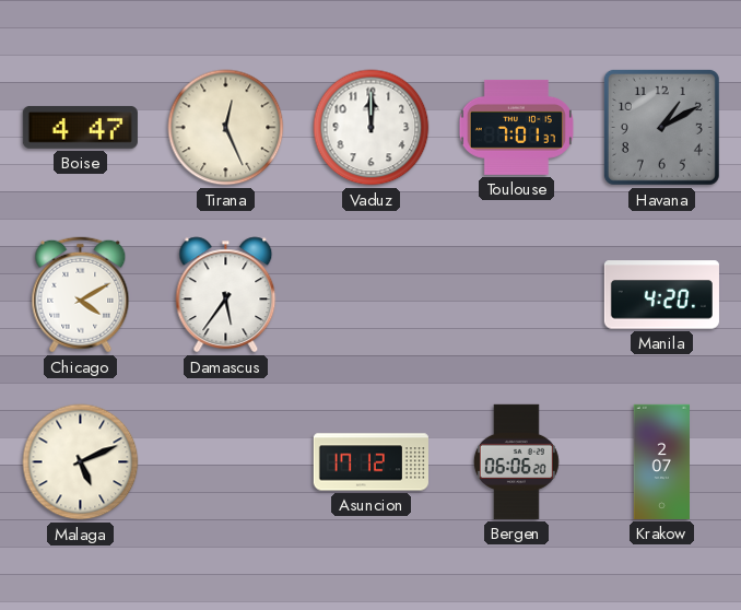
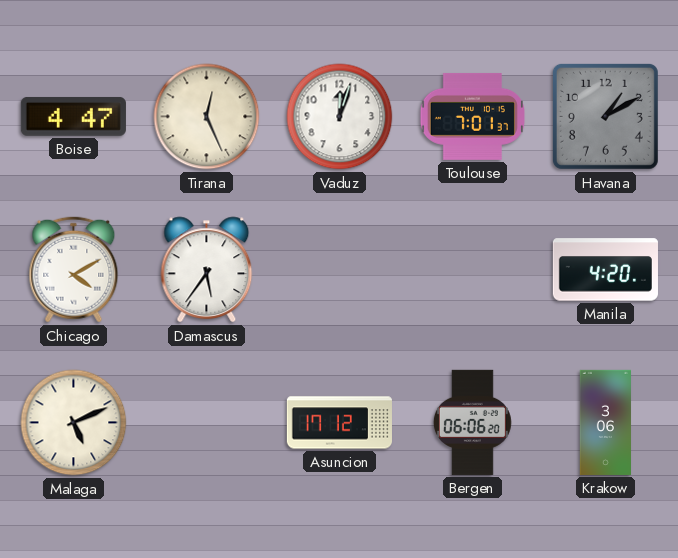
Vaduz: 12:00 -> 12:03
Krakow: 2:07 -> 3:06
